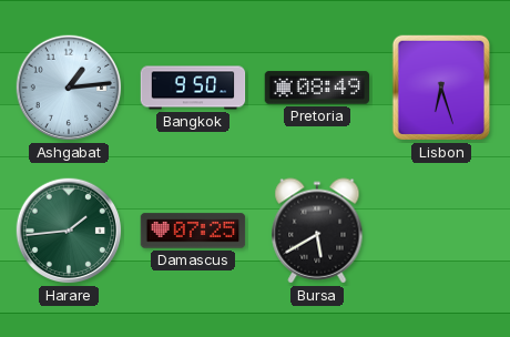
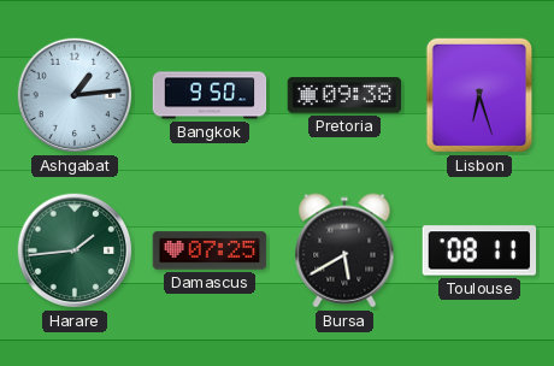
Pretoria: 08:49 -> 09:38
Toulouse: none -> 08:11
